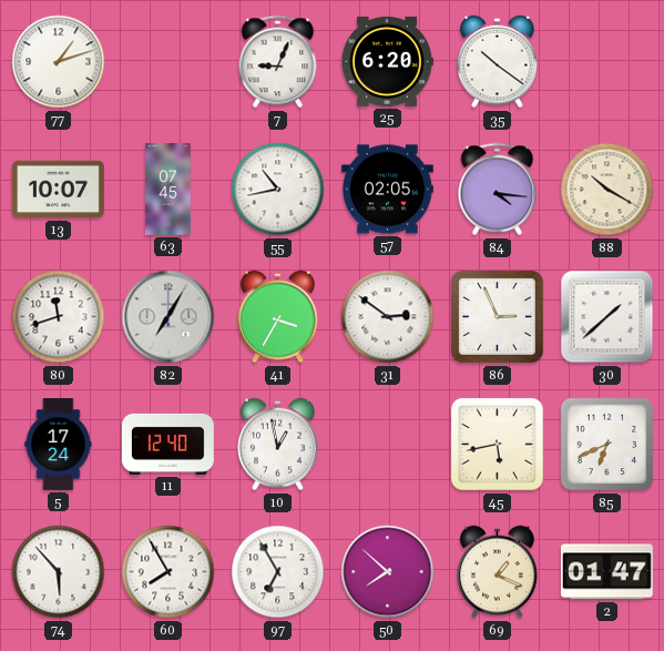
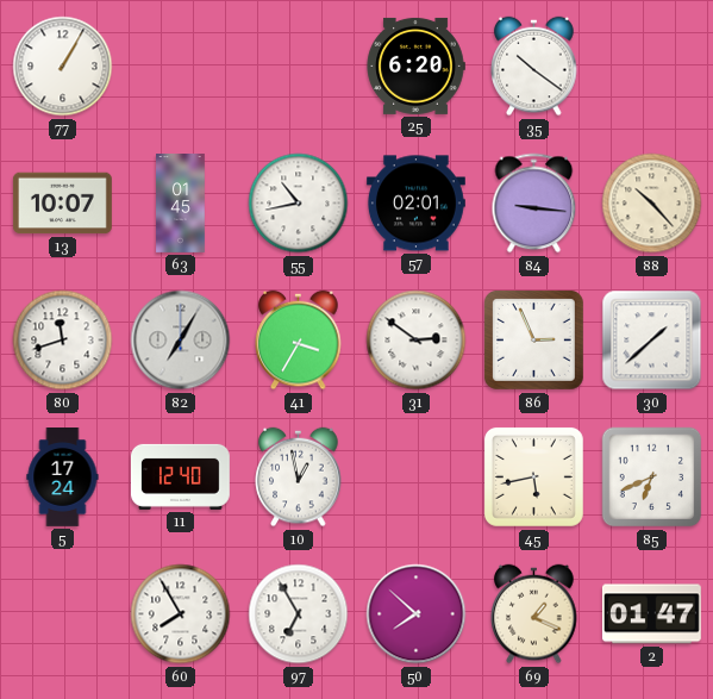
77: 1:12 -> 1:05
7: 9:04 -> none
63: 07:45 -> 01:45
57: 02:05 -> 02:01
84: 4:16 -> 9:16
88: 10:20 -> 10:23
74: 5:53 -> none
